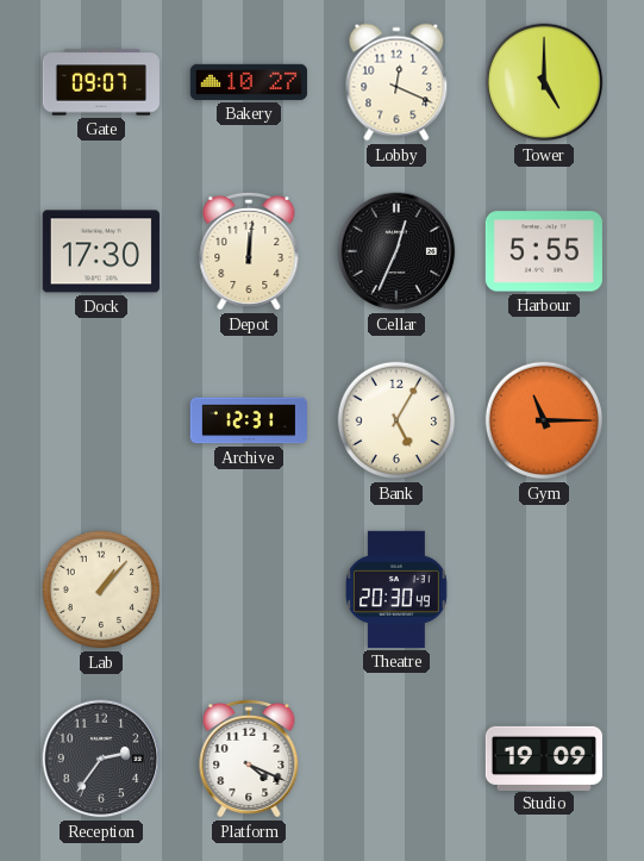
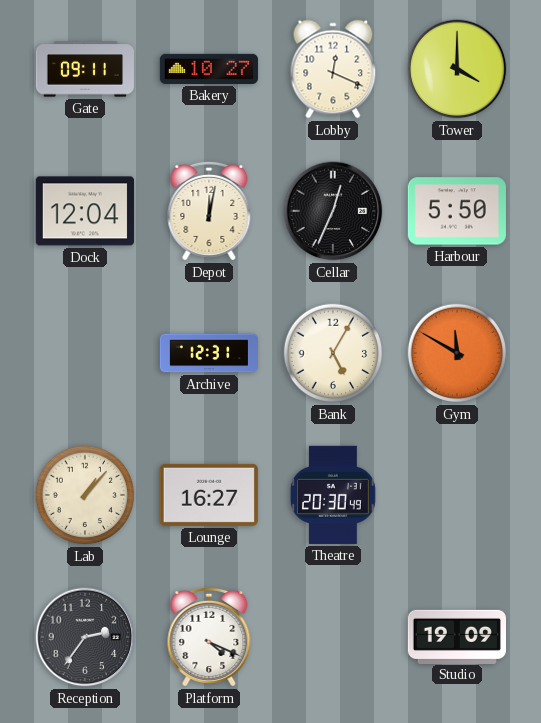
Gate: 09:07 -> 09:11
Tower: 5:00 -> 4:00
Dock: 17:30 -> 12:04
Depot: 12:01 -> 12:02
Harbour: 5:55 -> 5:50
Gym: 11:15 -> 11:50
Lounge: none -> 16:27
